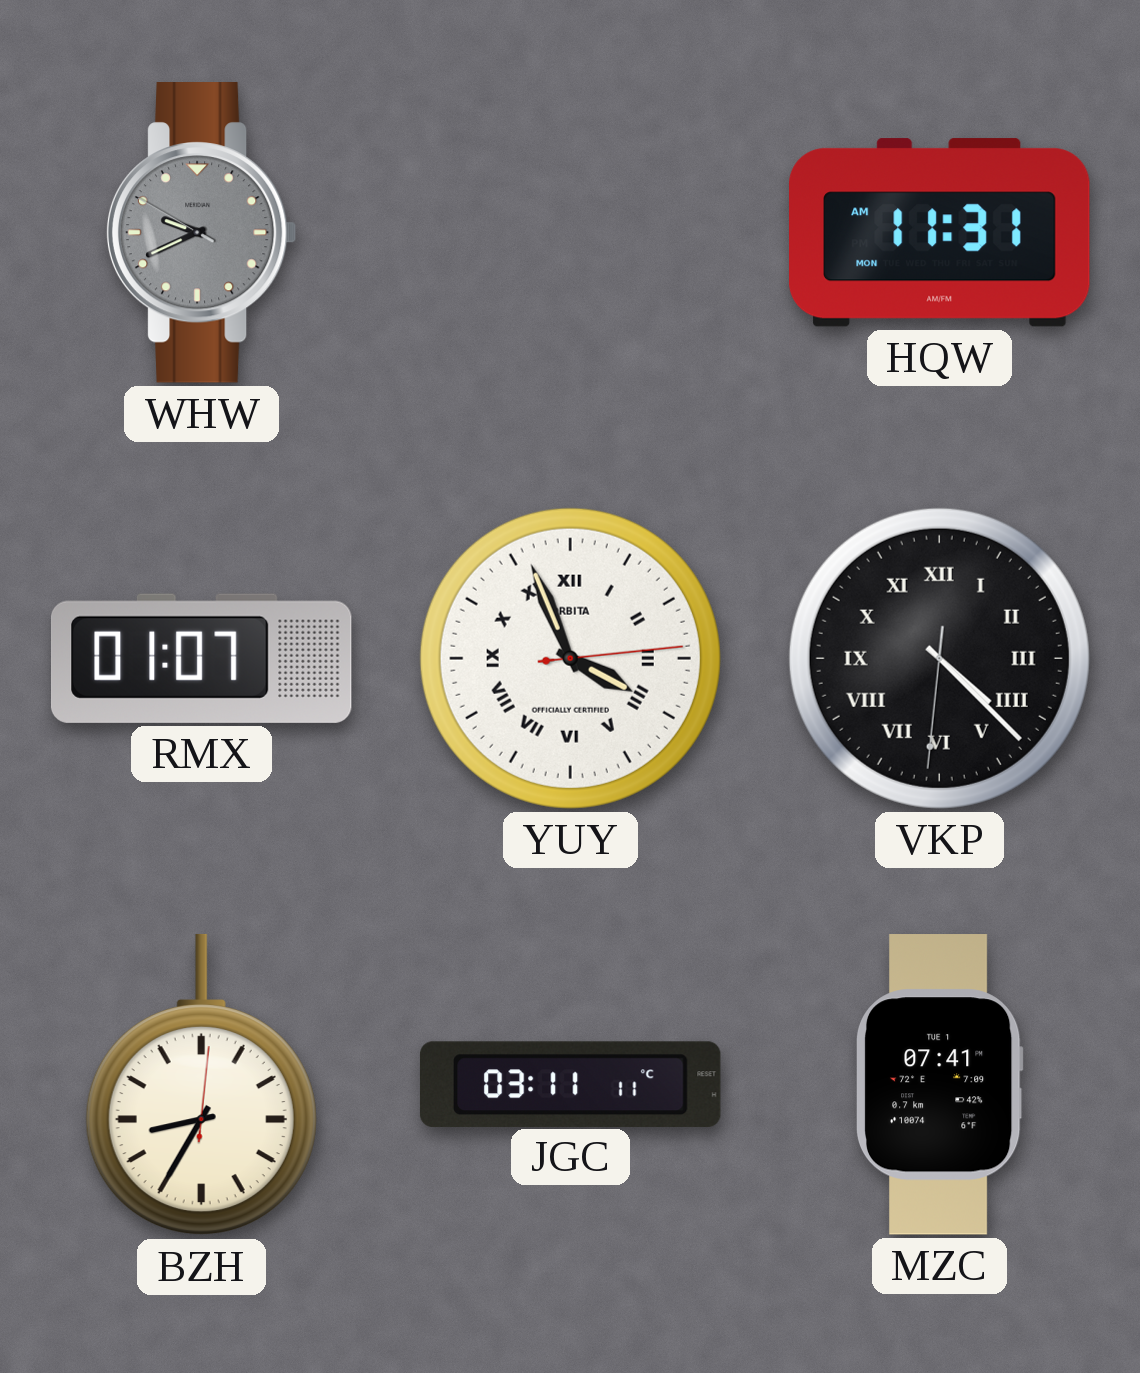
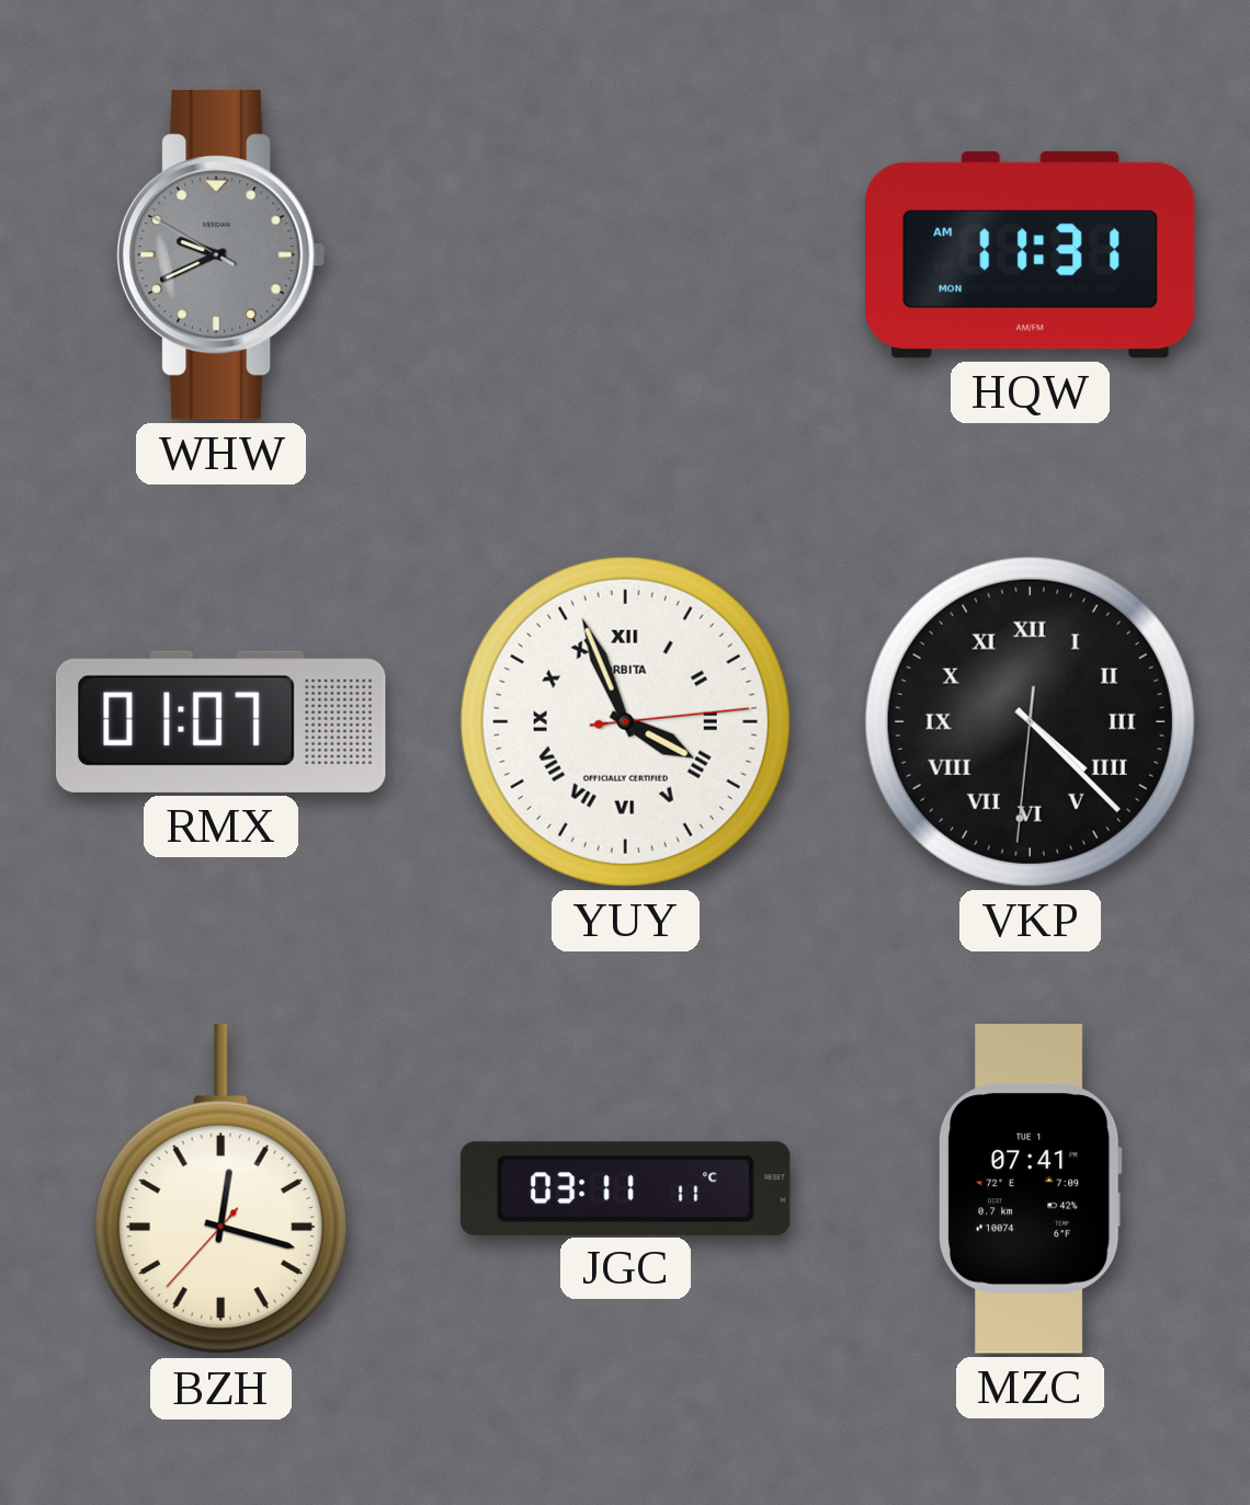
BZH: 8:35 -> 12:17
